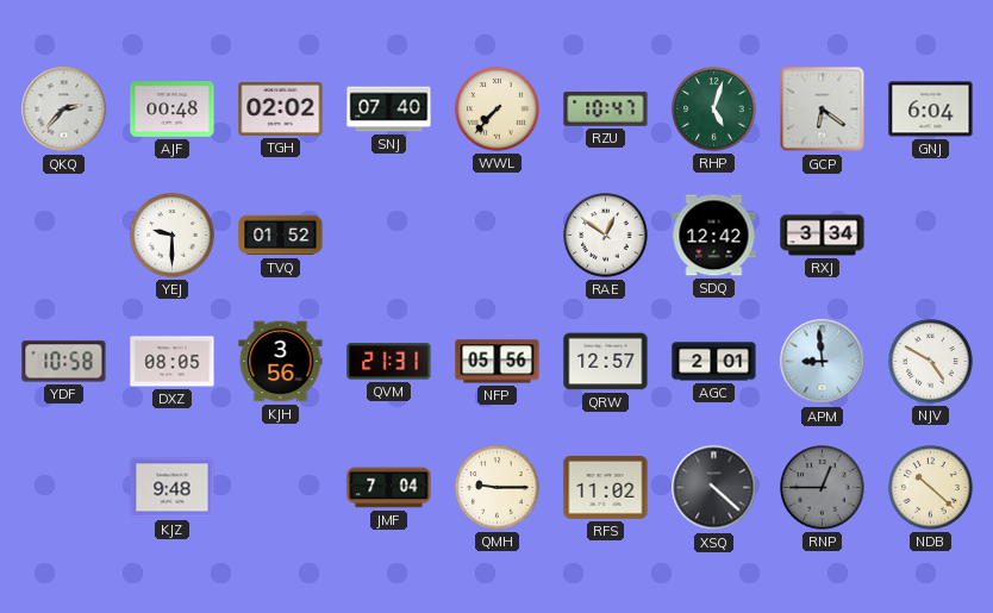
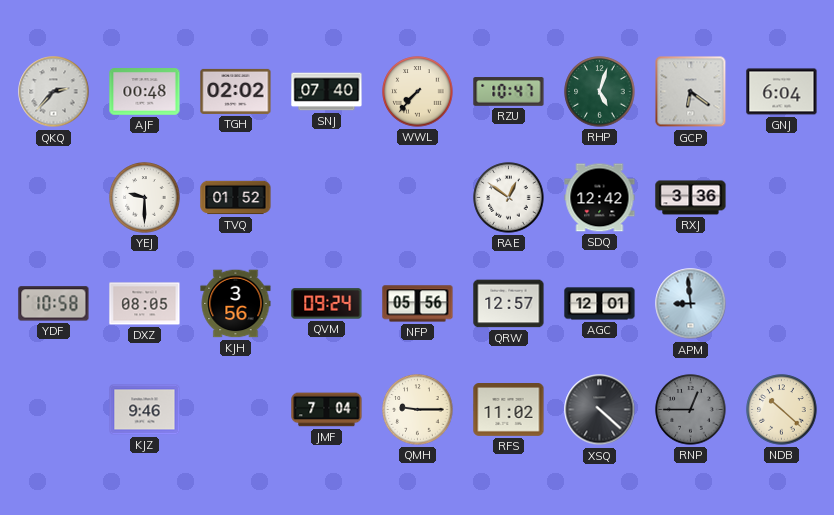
RXJ: 3:34 -> 3:36
QVM: 21:31 -> 09:24
AGC: 2:01 -> 12:01
NJV: 4:50 -> none
KJZ: 9:48 -> 9:46
